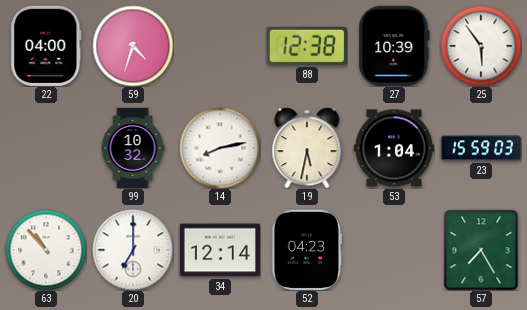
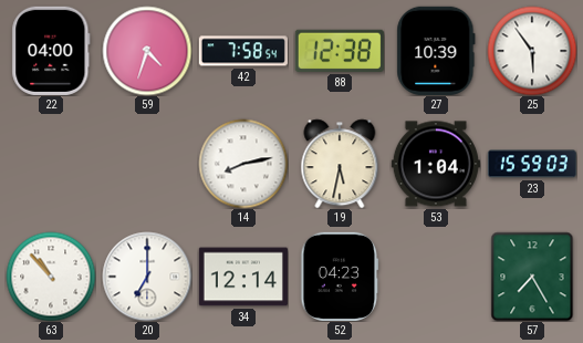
42: none -> 7:58
99: 10:32 -> none
